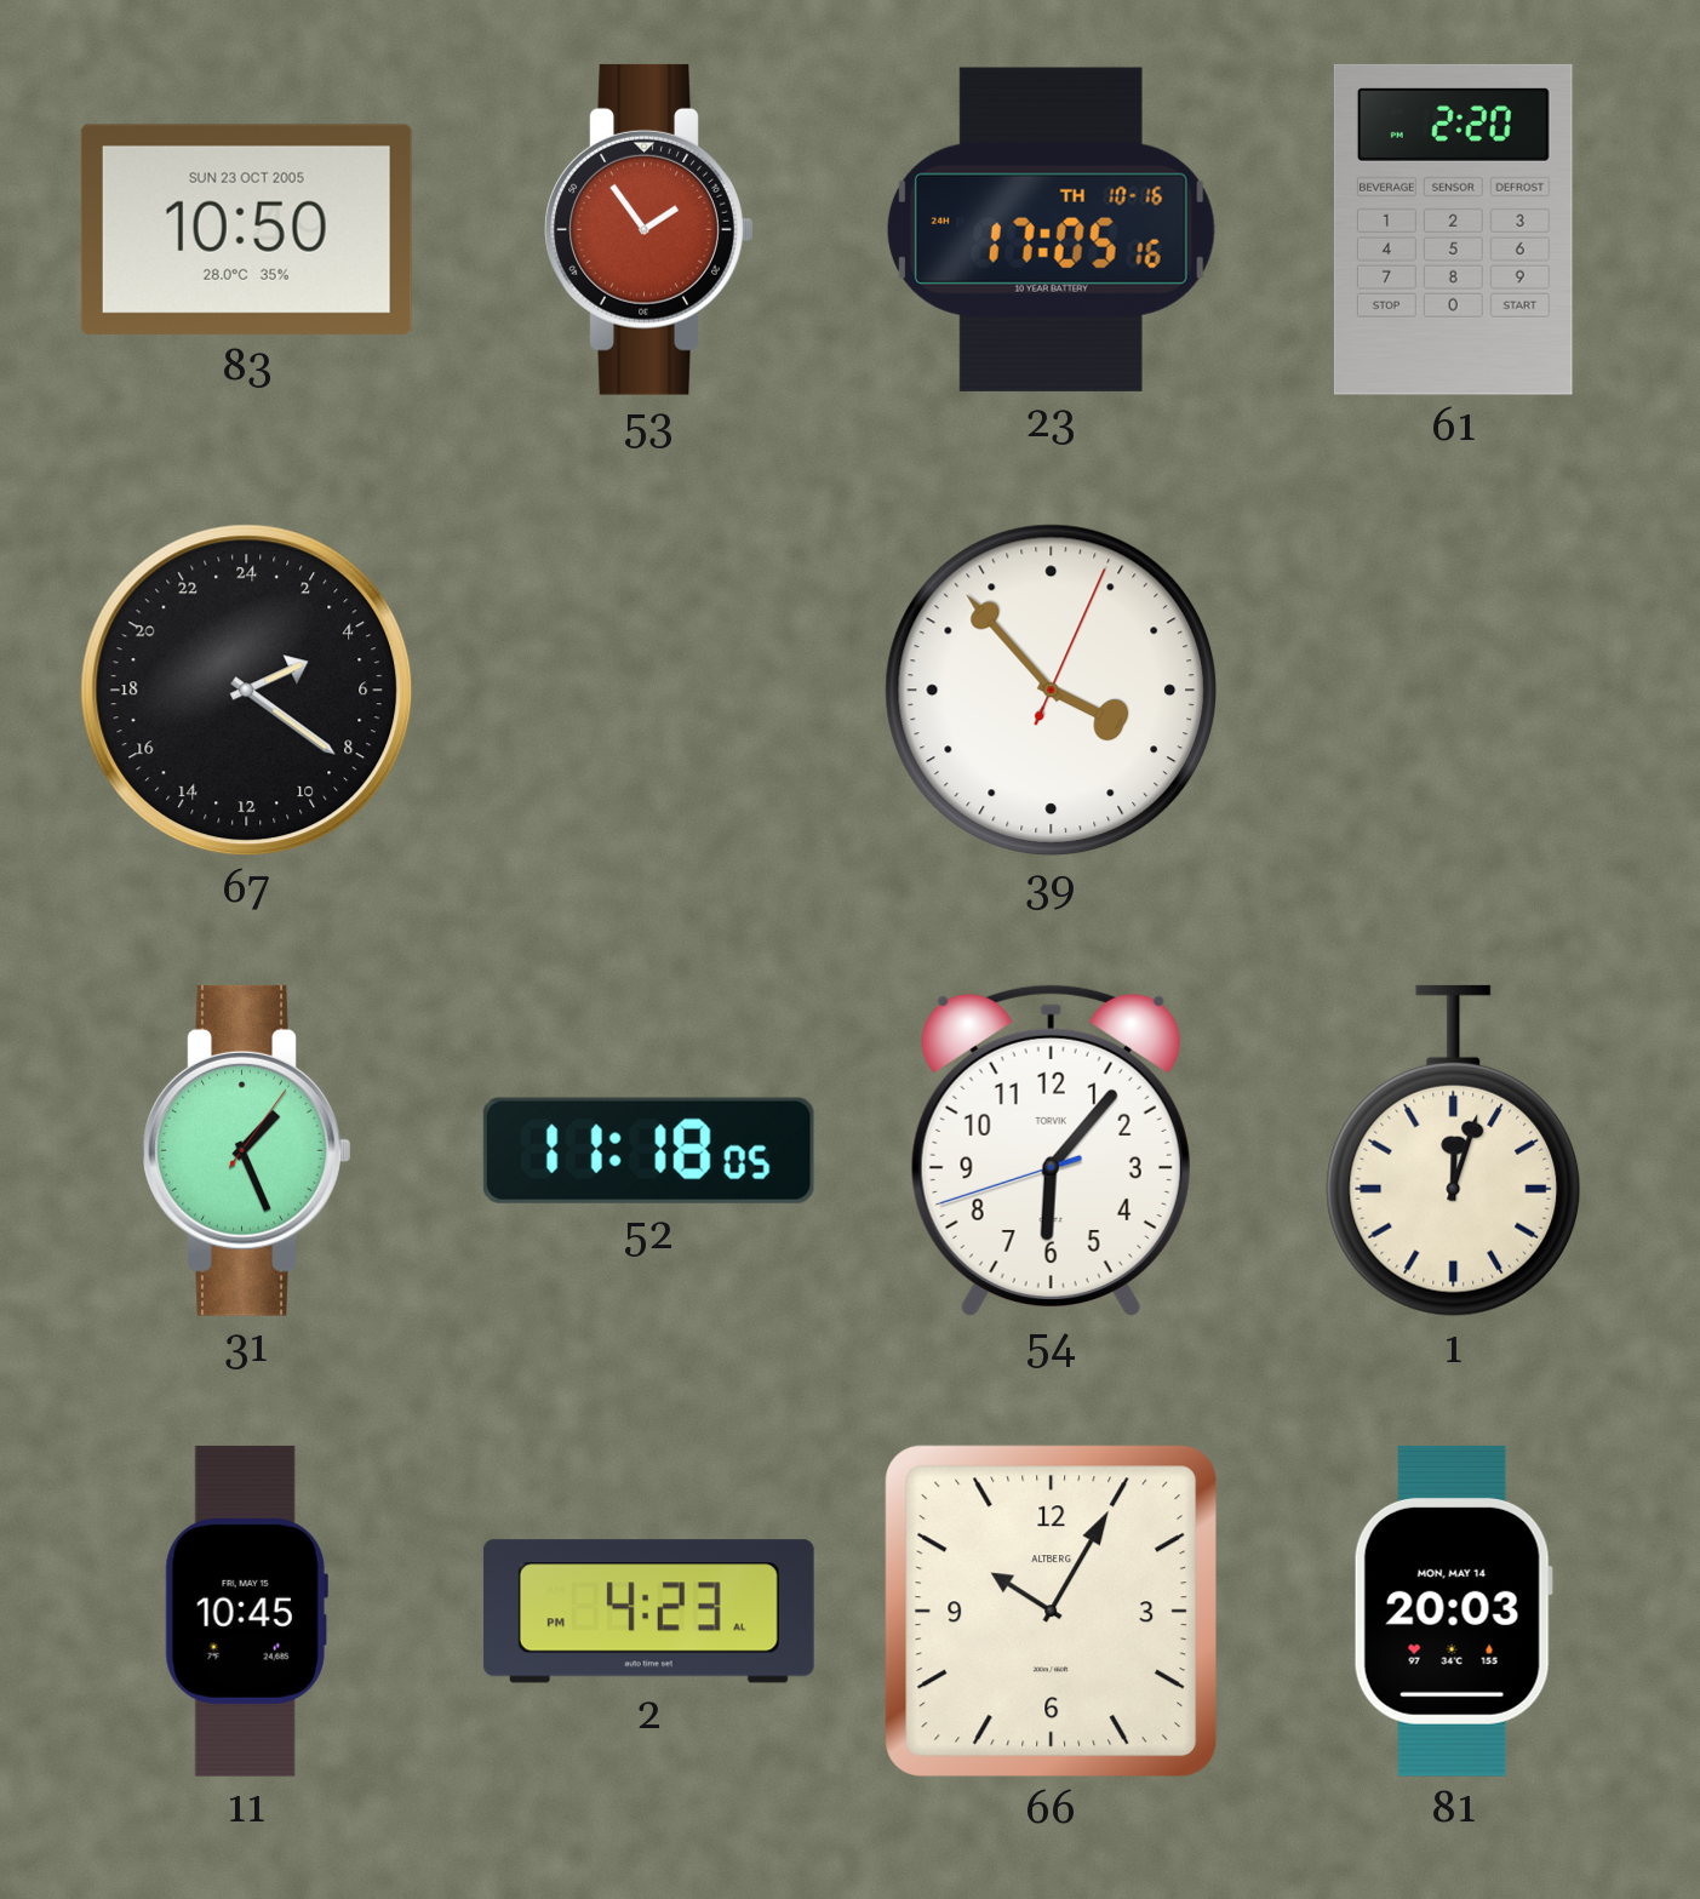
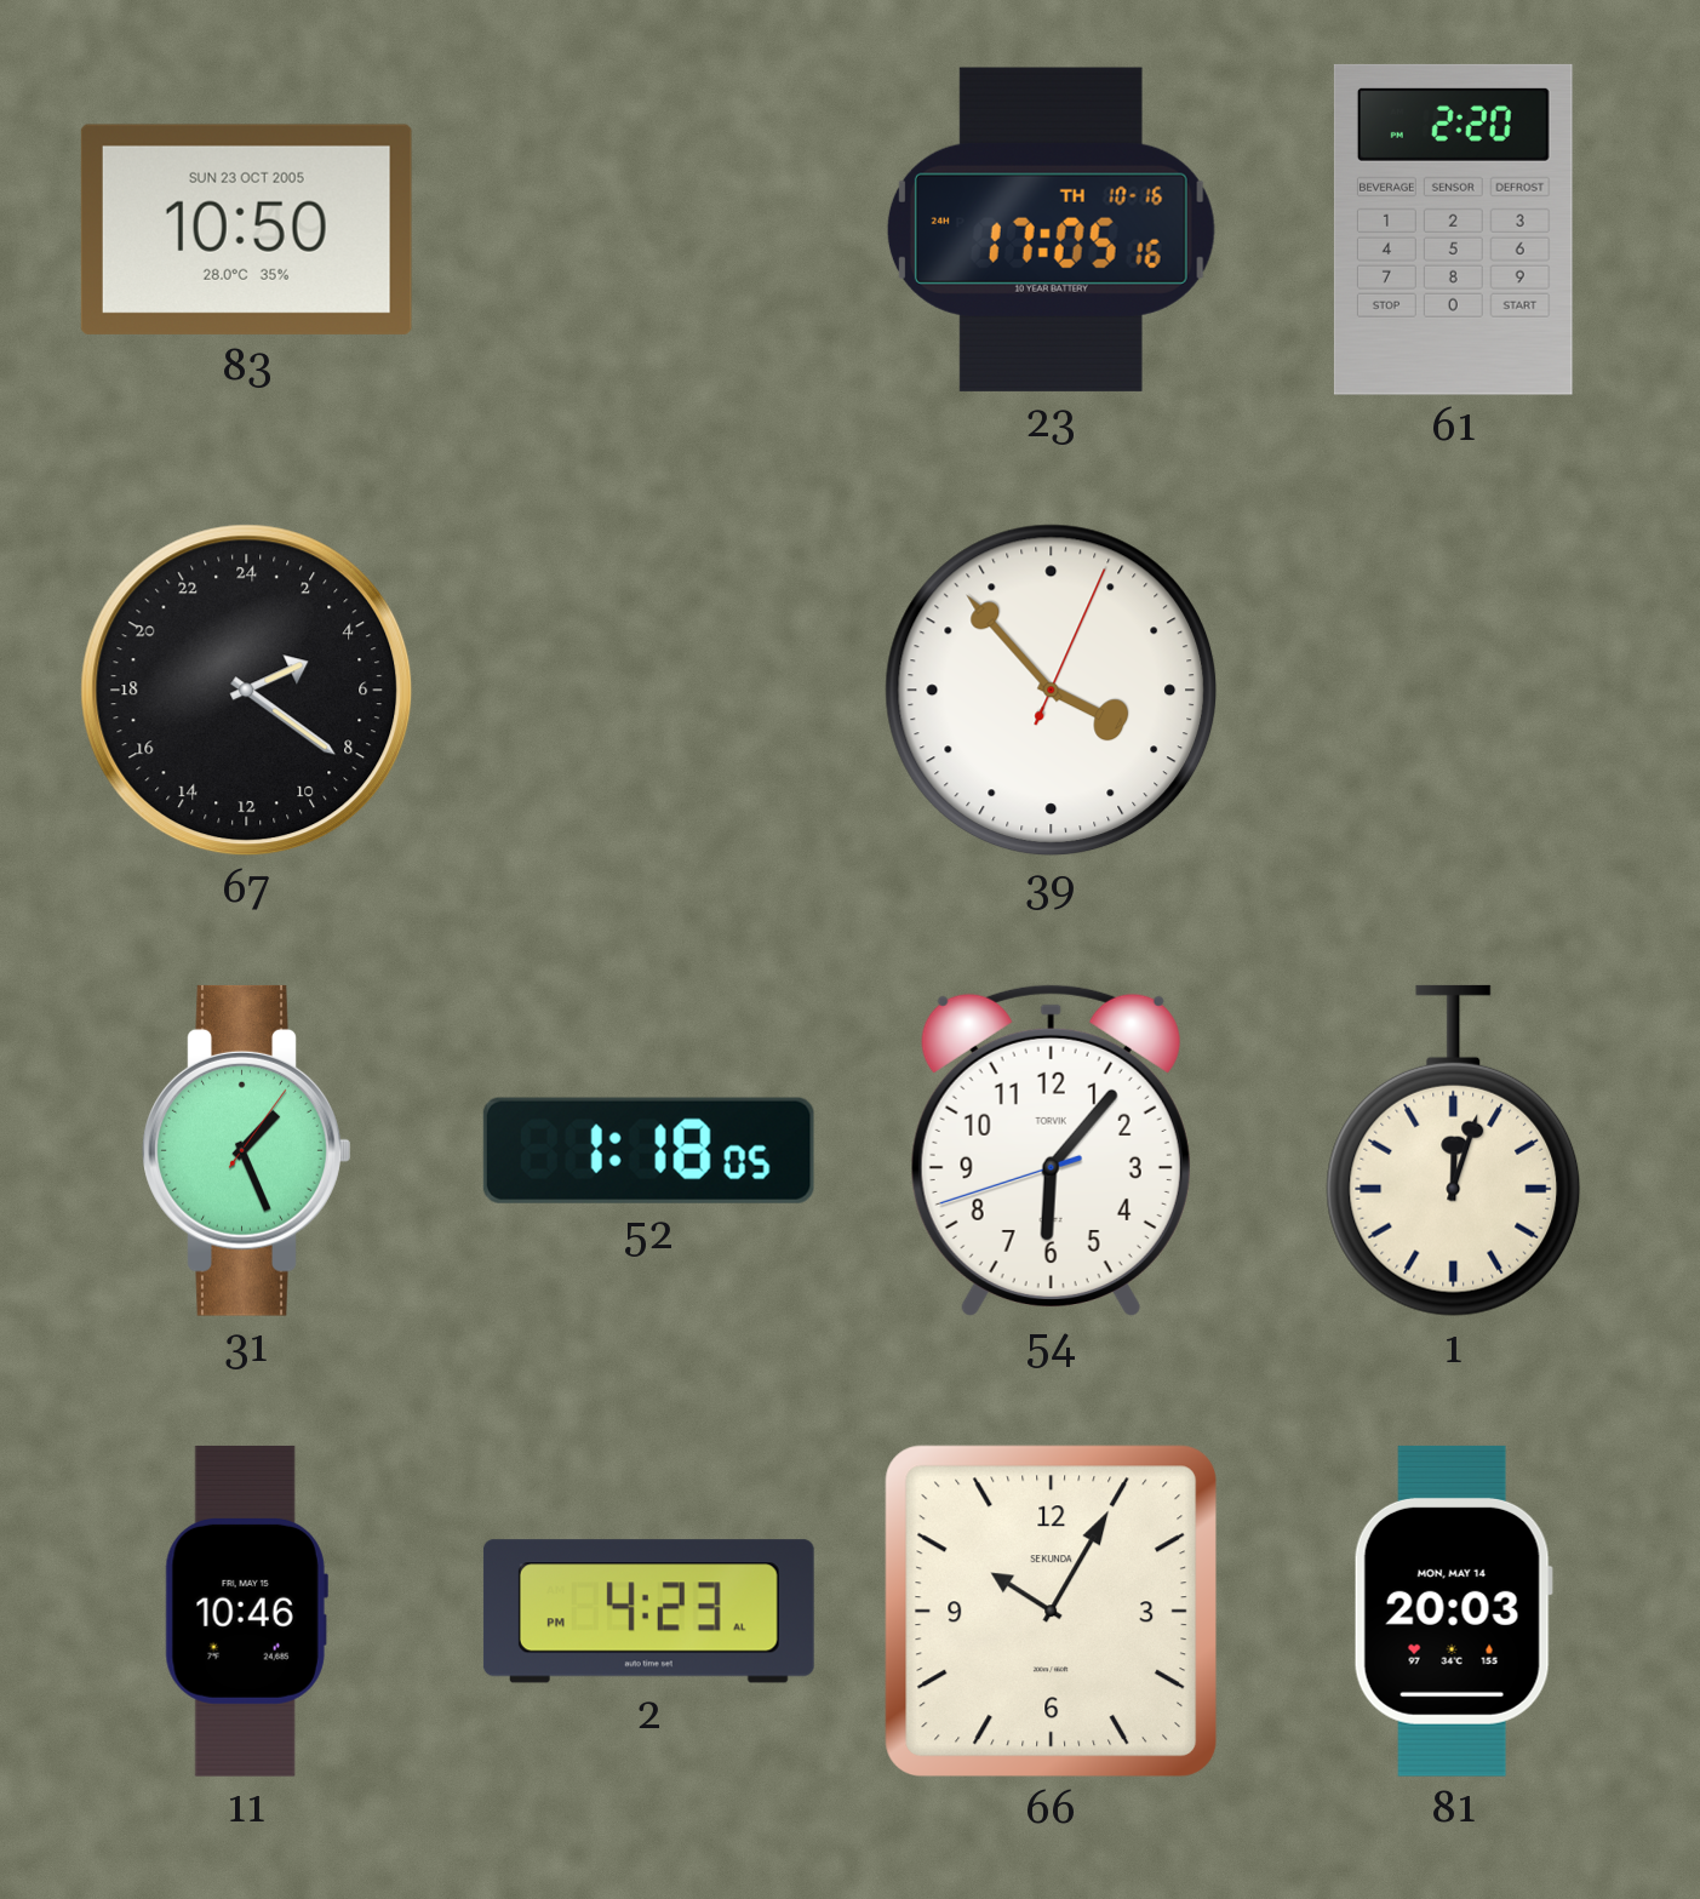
53: 1:54 -> none
52: 11:18 -> 1:18
11: 10:45 -> 10:46
66 brand: ALTBERG -> SEKUNDA
